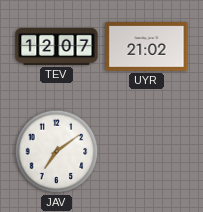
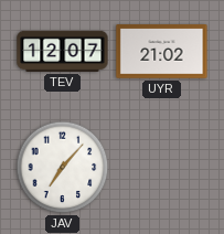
JAV: 7:09 -> 7:07
